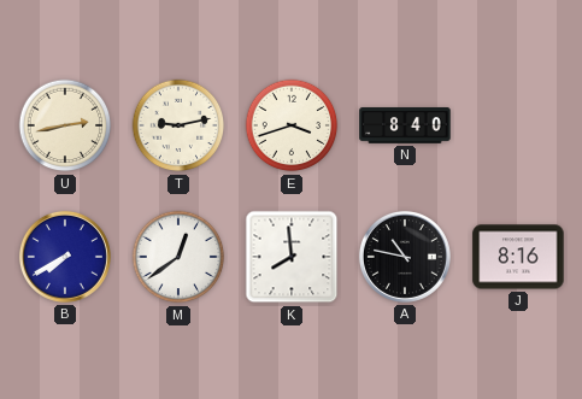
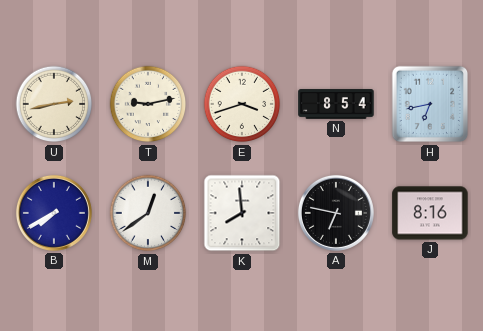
N: 8:40 -> 8:54
H: none -> 6:43
A: 10:47 -> 6:47
